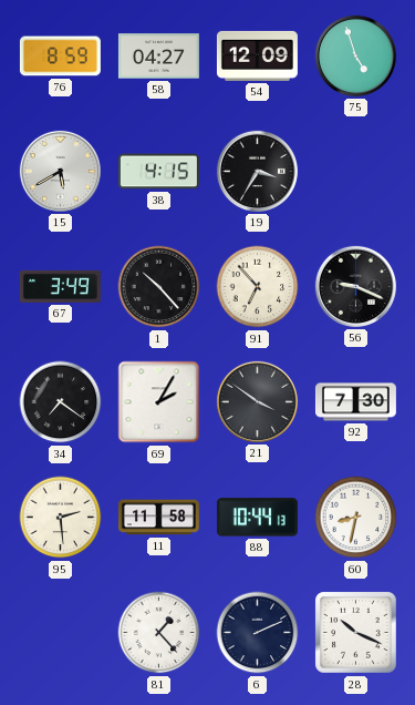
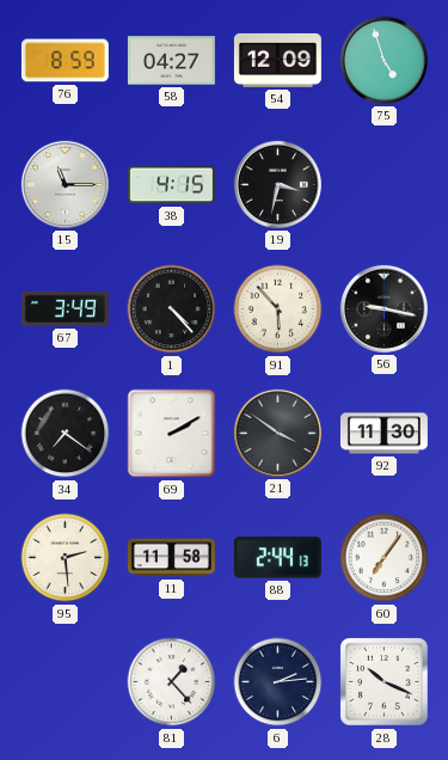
15: 5:40 -> 11:15
19: 3:35 -> 3:32
1: 10:23 -> 4:23
91: 6:53 -> 5:53
56: 9:19 -> 9:17
69: 2:05 -> 2:10
92: 7:30 -> 11:30
88: 10:44 -> 2:44
60: 8:32 -> 7:06
6: 2:11 -> 2:14
